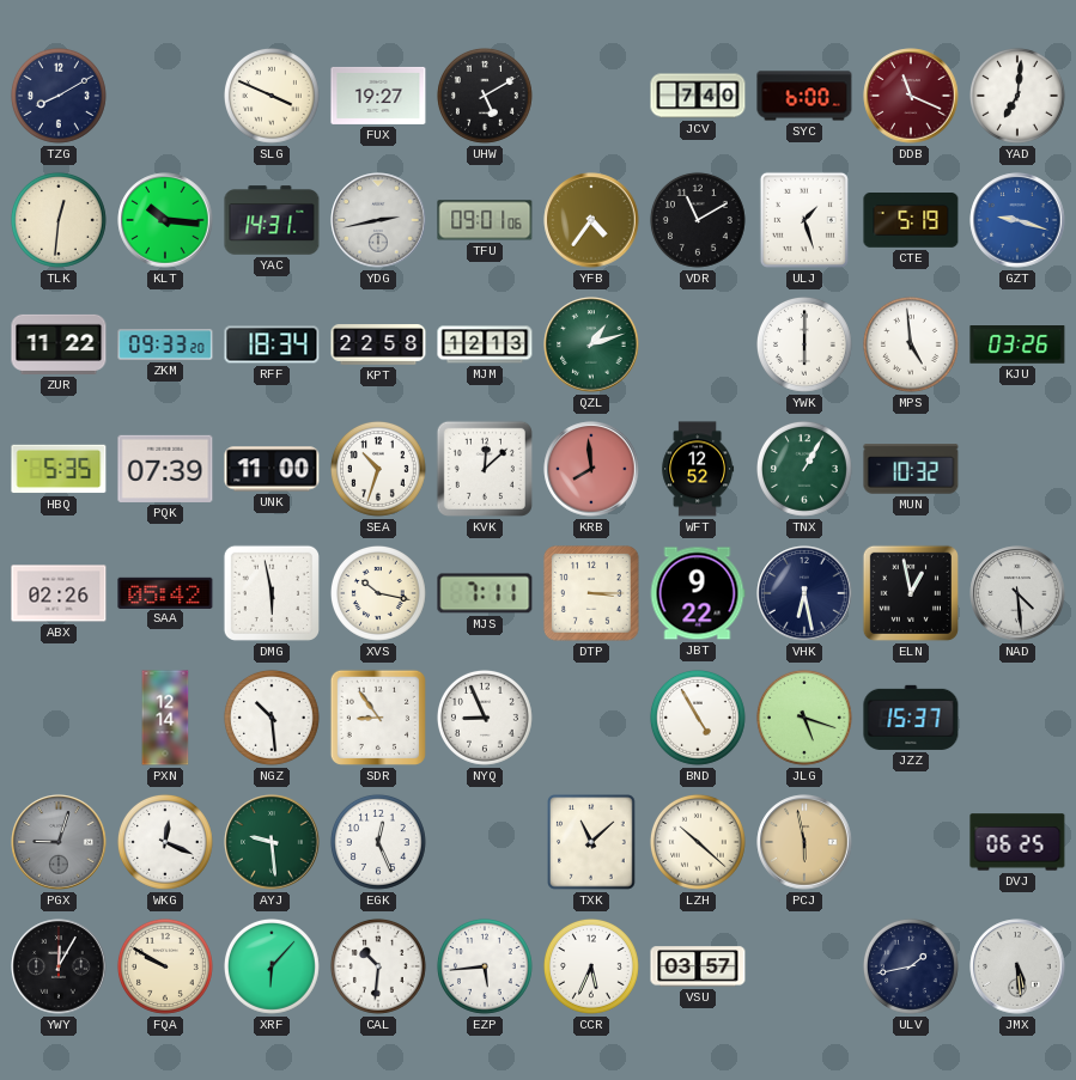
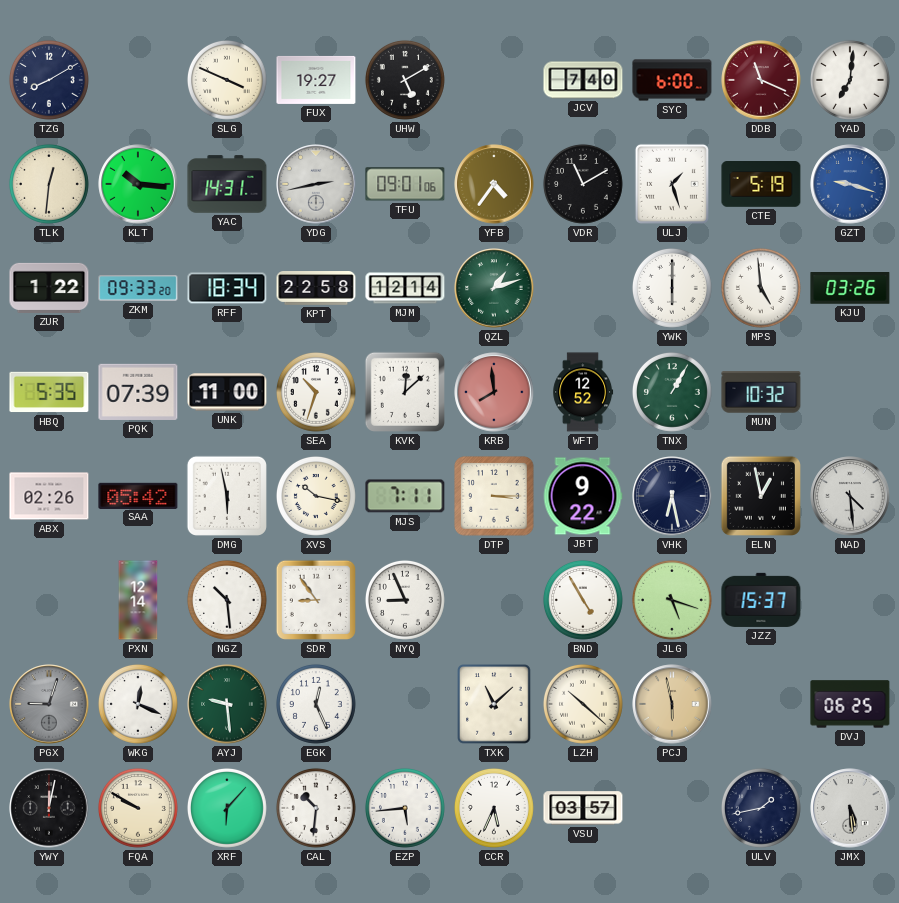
ZUR: 11:22 -> 1:22
MJM: 12:13 -> 12:14
YWY: 12:05 -> 12:02
